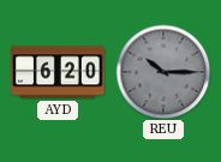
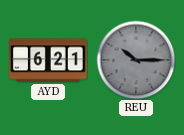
AYD: 6:20 -> 6:21
